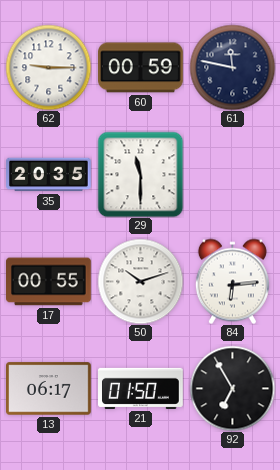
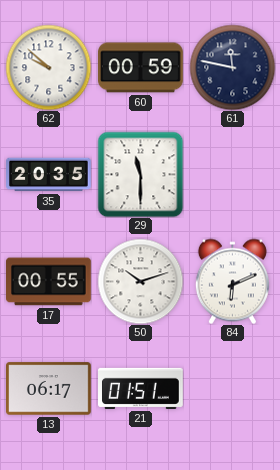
62: 9:15 -> 9:52
84: 6:14 -> 6:11
21: 01:50 -> 01:51
92: 6:55 -> none
